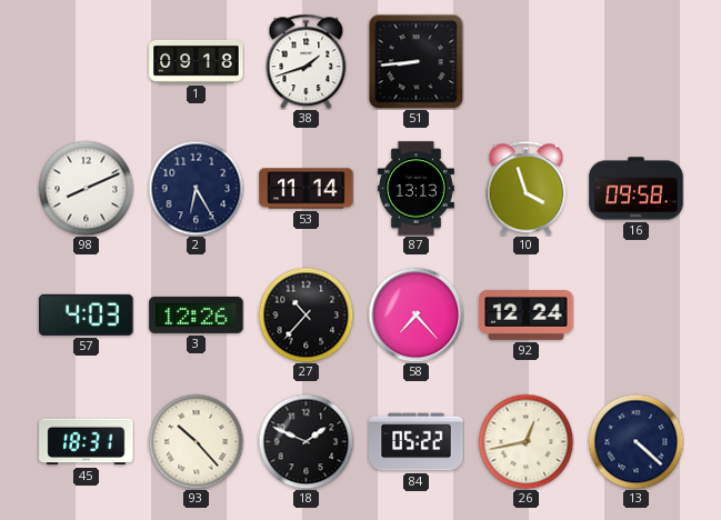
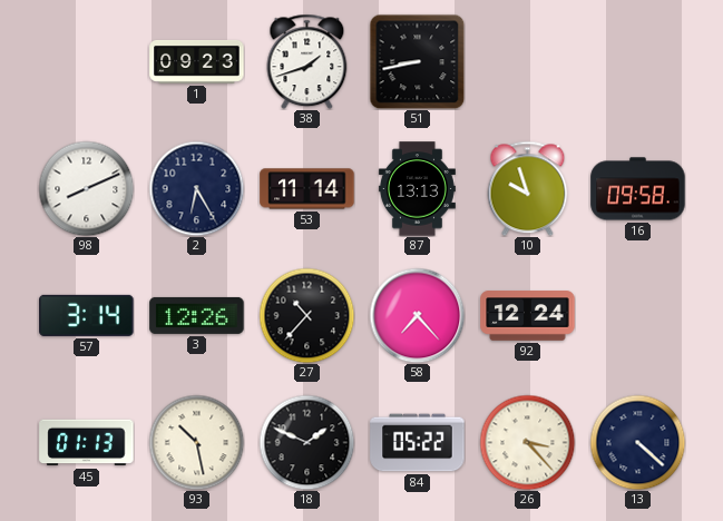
1: 09:18 -> 09:23
51: 8:44 -> 8:43
10: 3:57 -> 9:57
57: 4:03 -> 3:14
45: 18:31 -> 01:13
93: 10:23 -> 10:28
26: 12:43 -> 3:23
